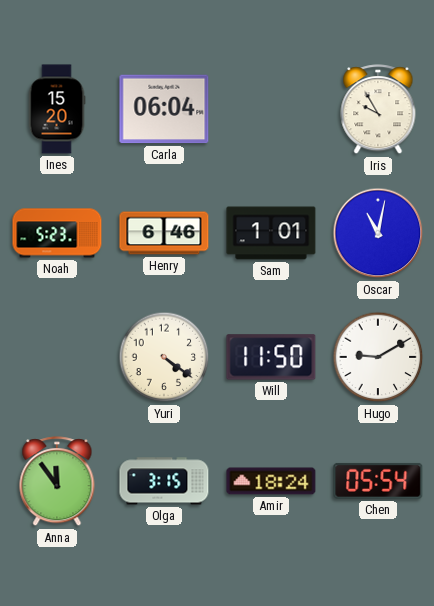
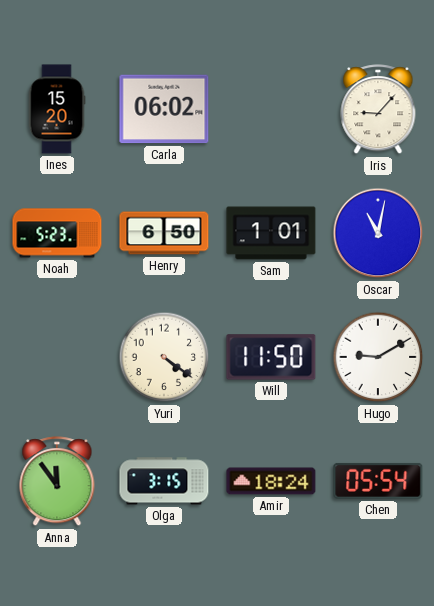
Carla: 06:04 -> 06:02
Iris: 9:55 -> 9:07
Henry: 6:46 -> 6:50
